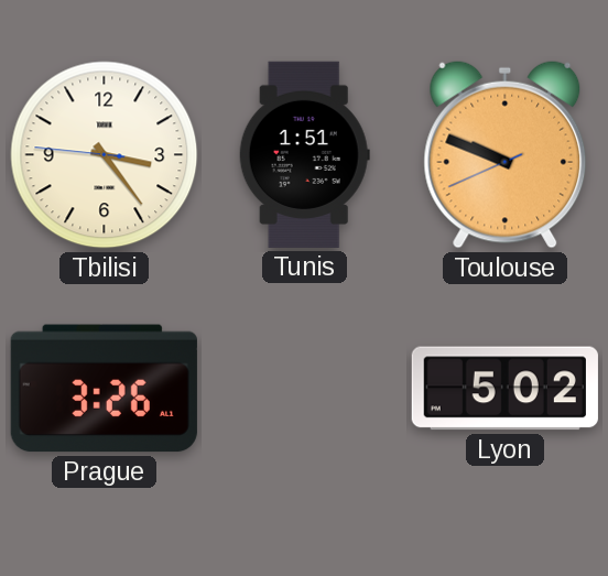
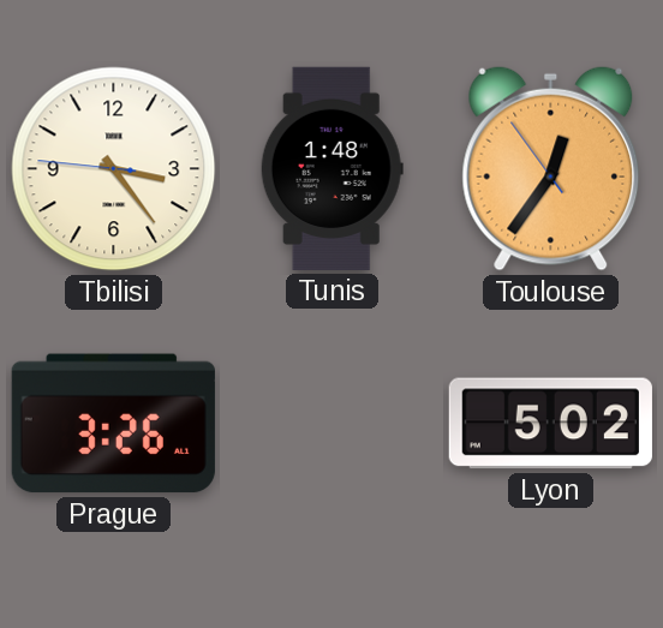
Tunis: 1:51 -> 1:48
Toulouse: 9:48 -> 12:35
